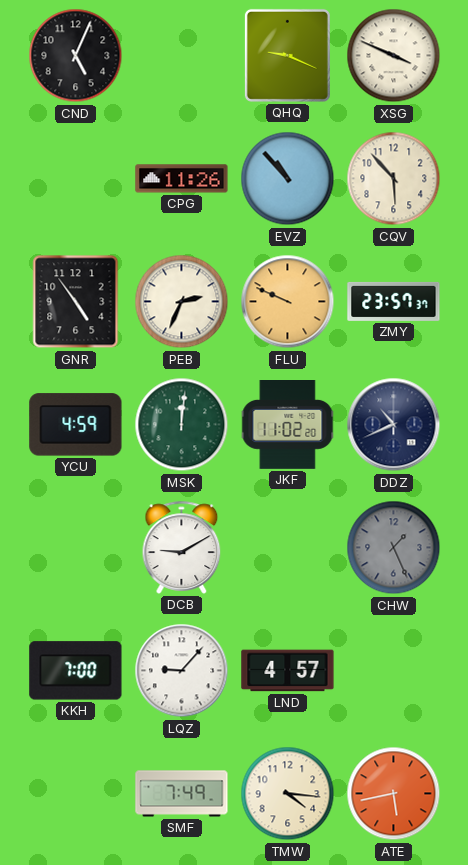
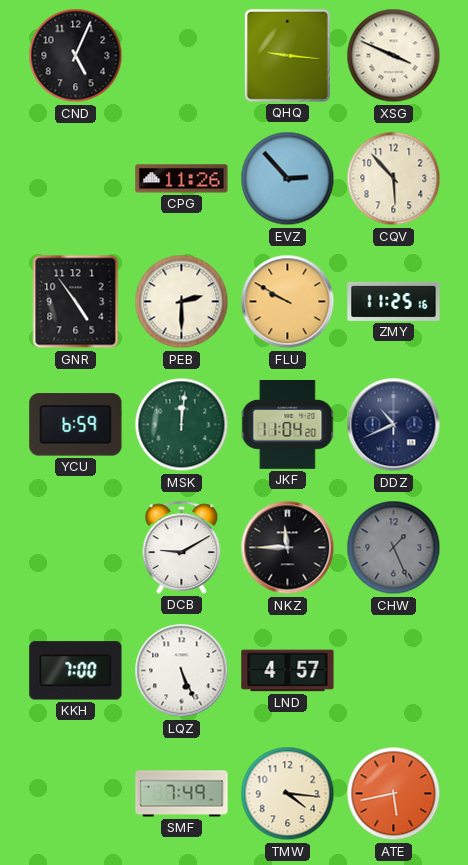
QHQ: 9:19 -> 9:16
EVZ: 10:53 -> 2:53
PEB: 2:34 -> 2:30
FLU: 9:49 -> 9:50
ZMY: 23:57 -> 11:25
YCU: 4:59 -> 6:59
JKF: 11:02 -> 11:04
NKZ: none -> 11:45
LQZ: 9:07 -> 5:26
